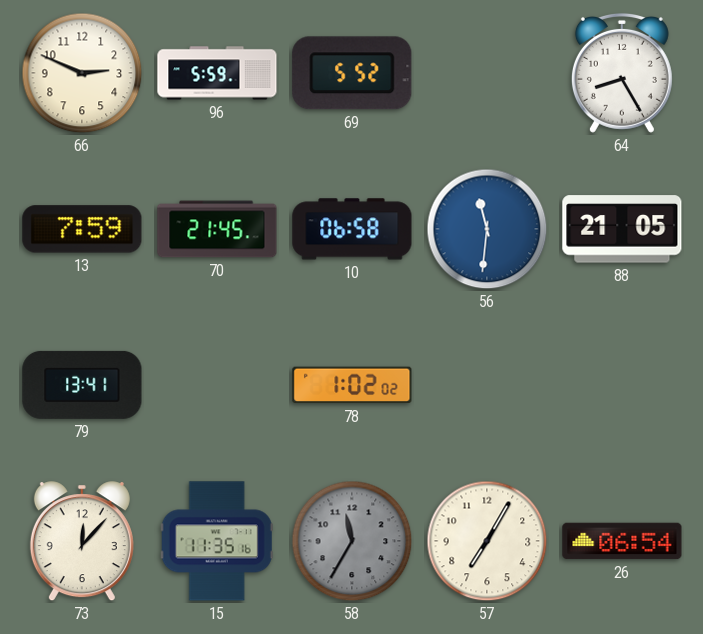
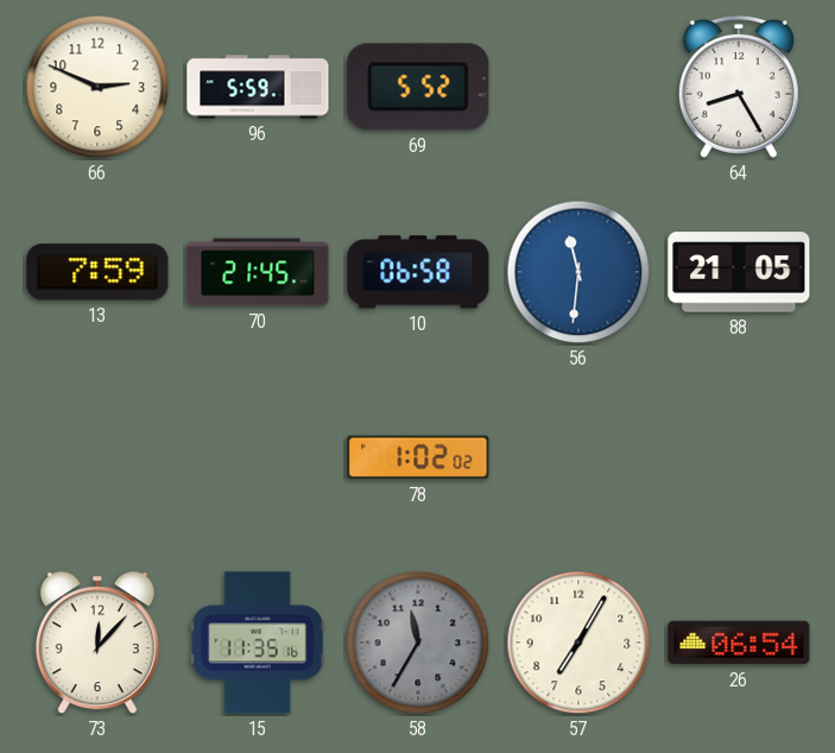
79: 13:41 -> none
